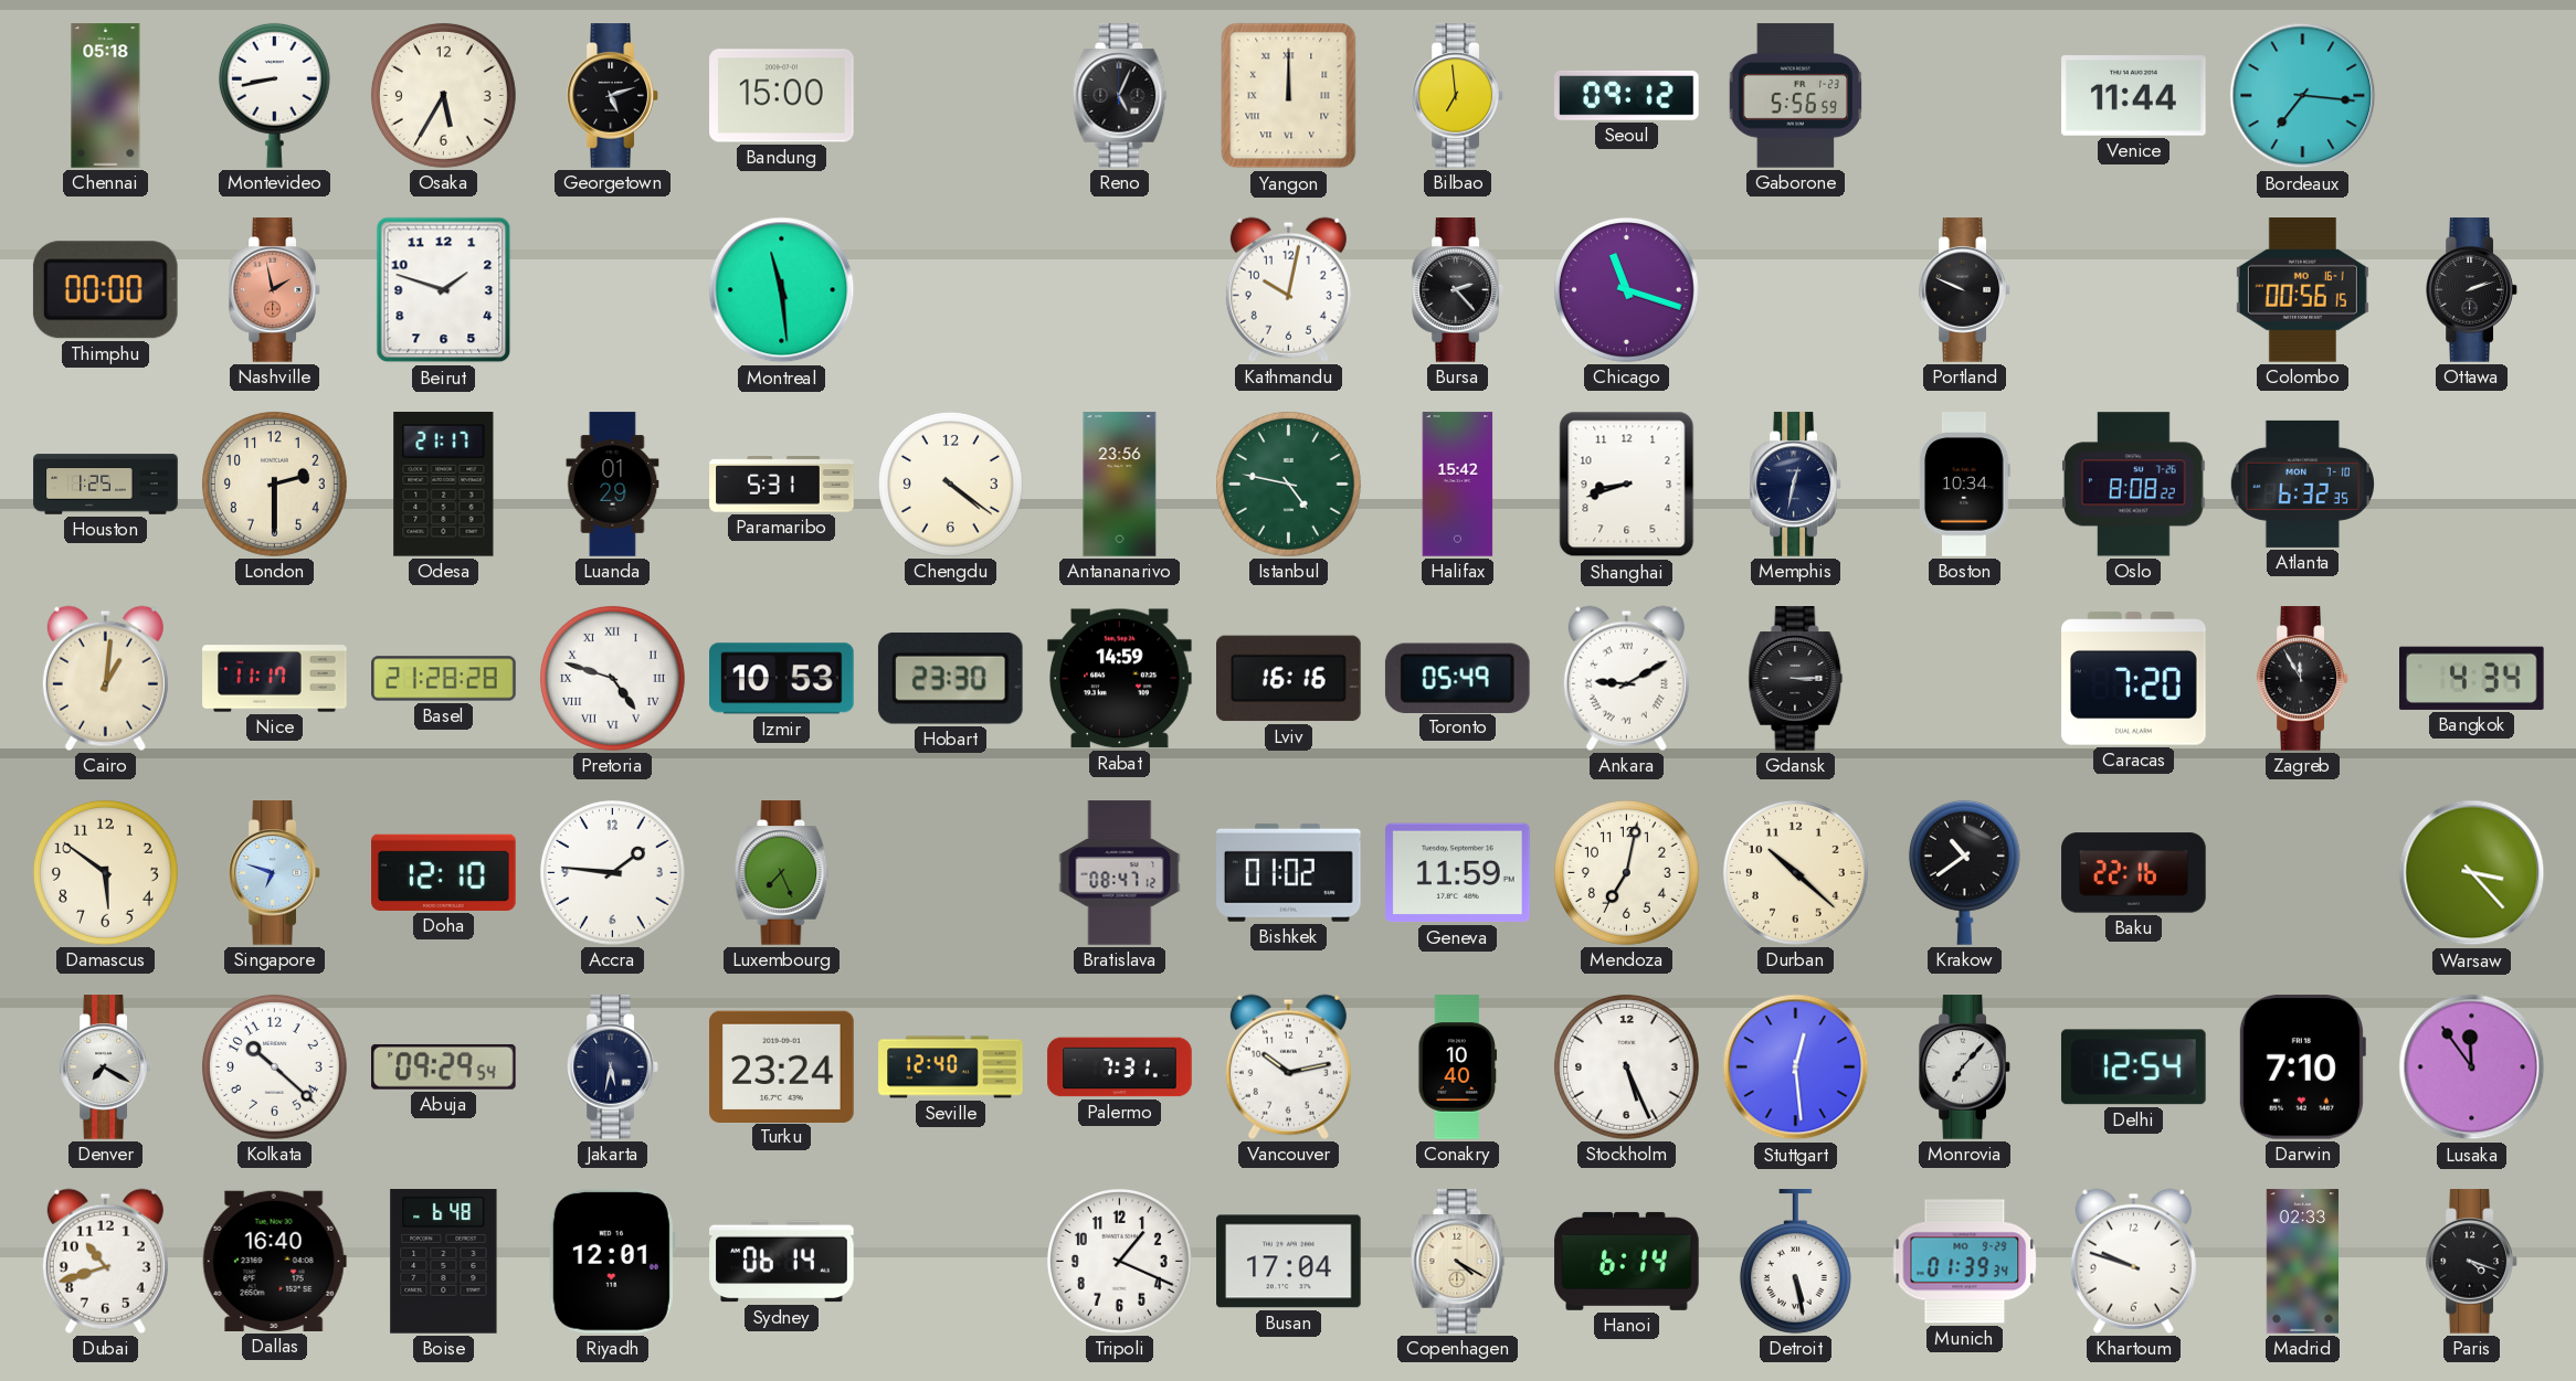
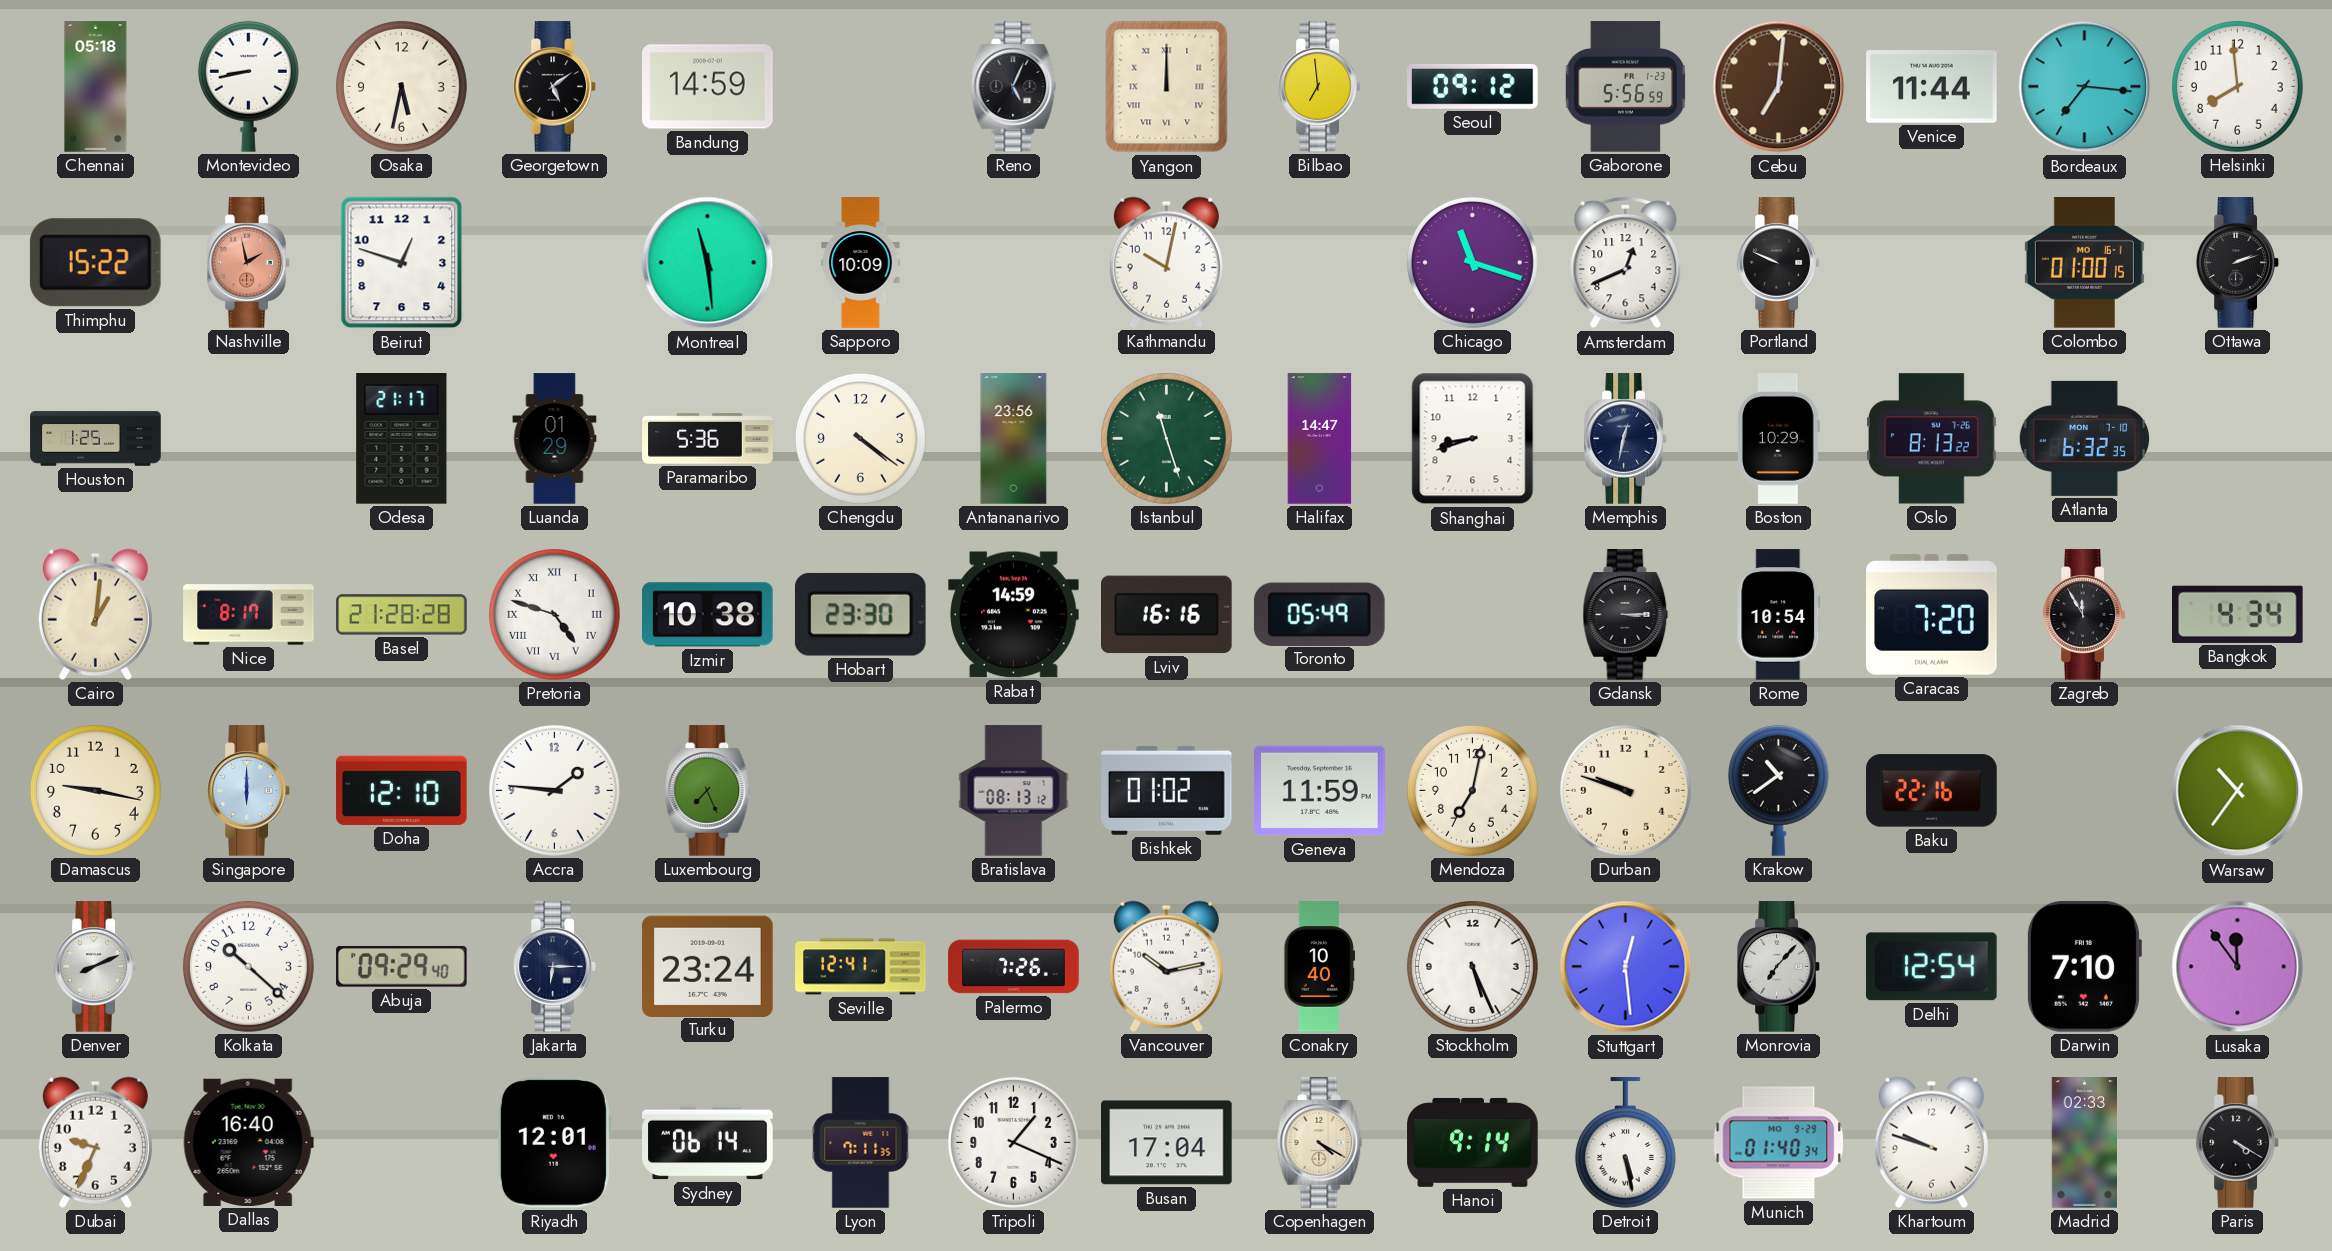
Osaka: 5:35 -> 5:32
Georgetown: 5:12 -> 5:09
Bandung: 15:00 -> 14:59
Cebu: none -> 7:01
Helsinki: none -> 7:59
Thimphu: 00:00 -> 15:22
Beirut: 1:48 -> 12:48
Sapporo: none -> 10:09
Bursa: 2:23 -> none
Amsterdam: none -> 12:41
Colombo: 00:56 -> 01:00
London: 2:30 -> none
Paramaribo: 5:31 -> 5:36
Istanbul: 4:47 -> 11:27
Halifax: 15:42 -> 14:47
Boston: 10:34 -> 10:29
Oslo: 8:08 -> 8:13
Nice: 11:17 -> 8:17
Izmir: 10:53 -> 10:38
Ankara: 9:10 -> none
Rome: none -> 10:54
Damascus: 5:51 -> 9:17
Singapore: 6:48 -> 6:00
Bratislava: 08:47 -> 08:13
Durban: 10:22 -> 9:48
Warsaw: 3:23 -> 10:36
Denver: 7:20 -> 8:11
Abuja: 09:29:54 -> 09:29:40
Jakarta: 5:32 -> 6:15
Seville: 12:40 -> 12:41
Palermo: 7:31 -> 7:26
Dubai: 10:42 -> 9:34
Boise: 6:48 -> none
Lyon: none -> 7:11
Hanoi: 6:14 -> 9:14
Munich: 01:39 -> 01:40
Paris: 4:18 -> 4:20
